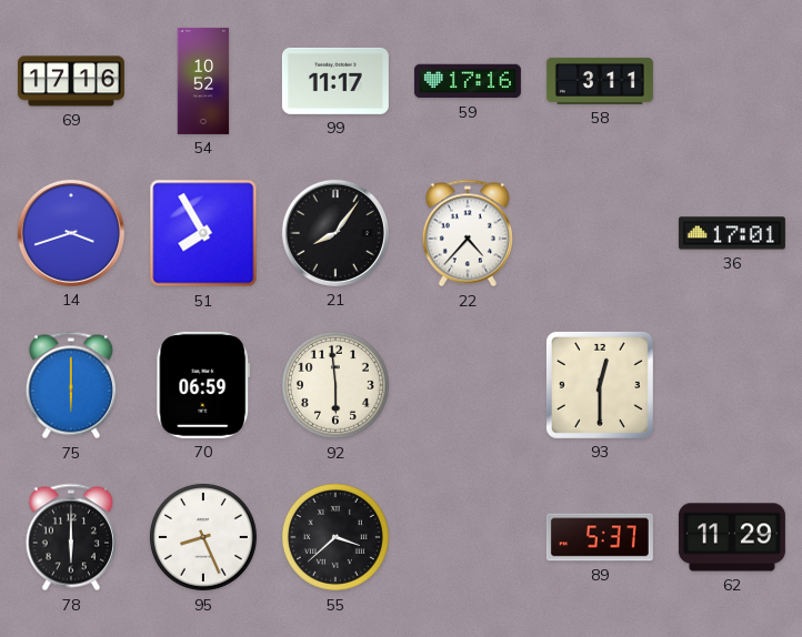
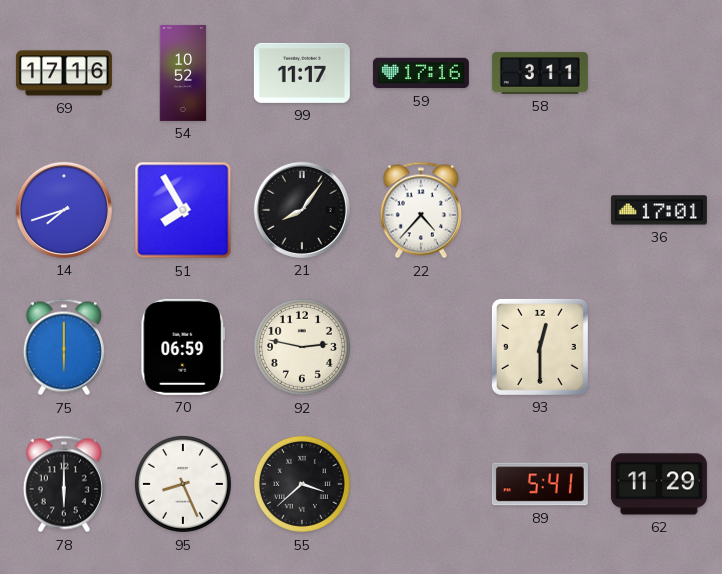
14: 3:42 -> 7:42
92: 5:59 -> 2:47
89: 5:37 -> 5:41
